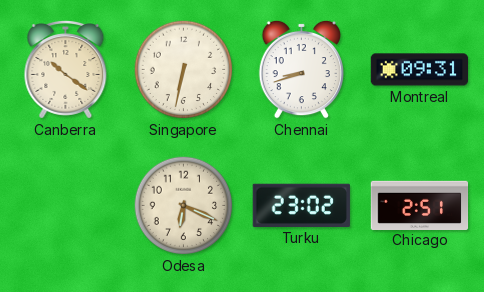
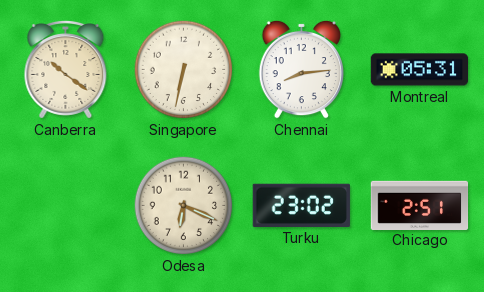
Chennai: 8:42 -> 8:14
Montreal: 09:31 -> 05:31
